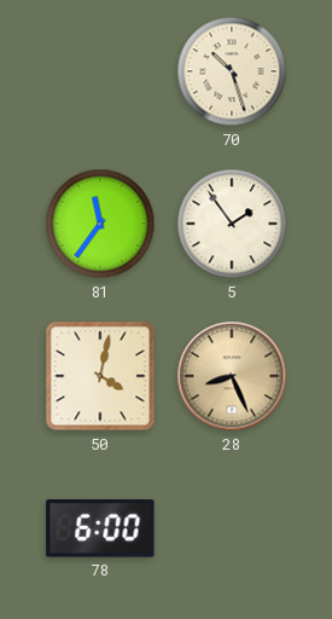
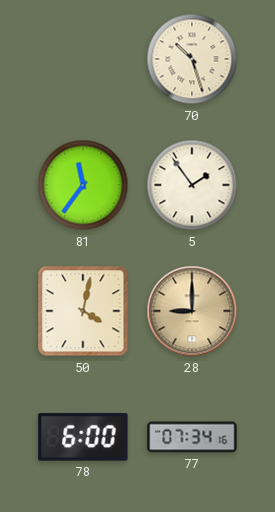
28: 8:26 -> 9:00
77: none -> 07:34
